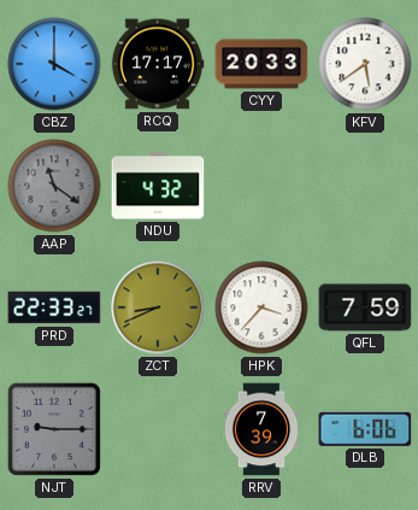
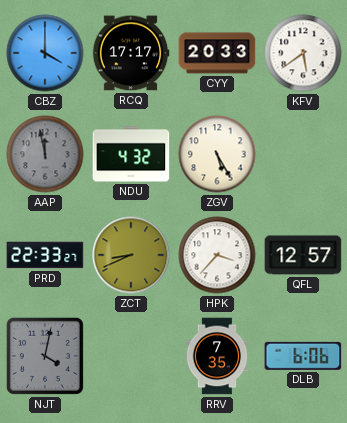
AAP: 11:21 -> 11:58
ZGV: none -> 5:25
QFL: 7:59 -> 12:57
NJT: 9:15 -> 4:02
RRV: 7:39 -> 7:35
